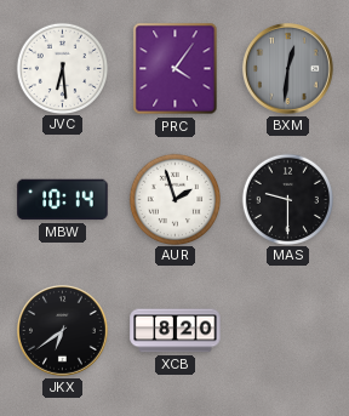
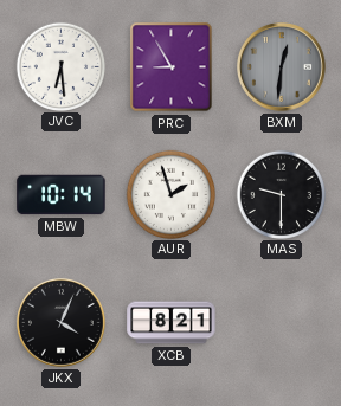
PRC: 4:06 -> 8:55
JKX: 6:39 -> 4:04
XCB: 8:20 -> 8:21
